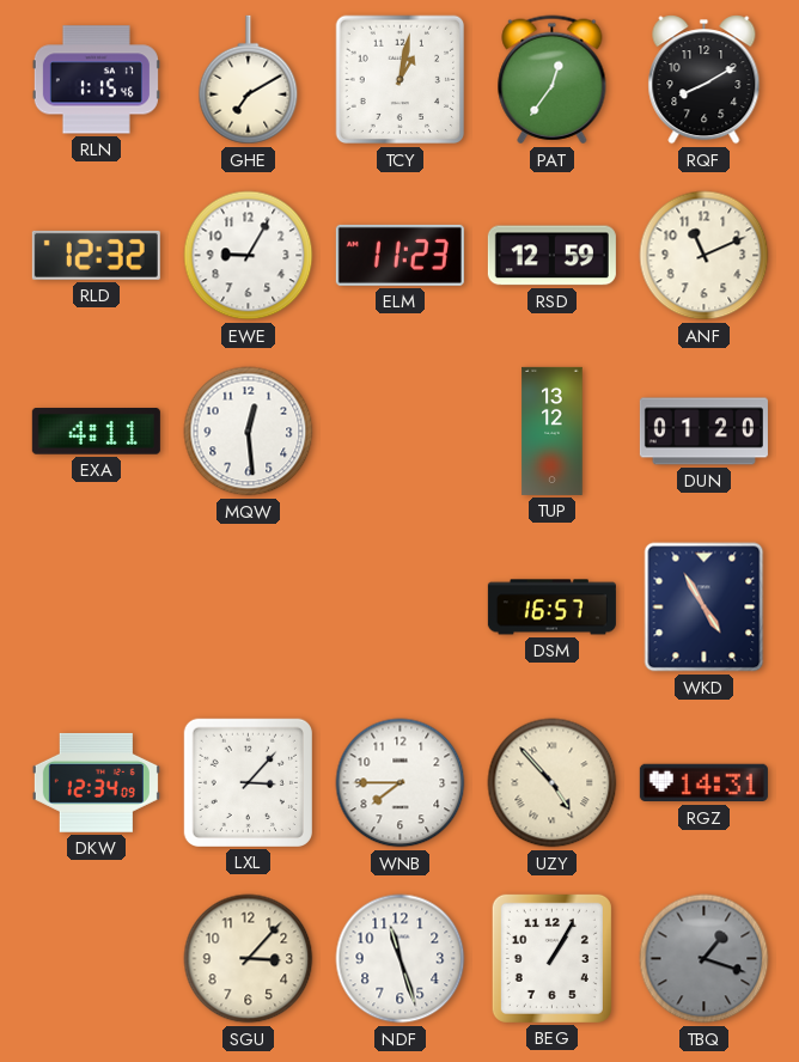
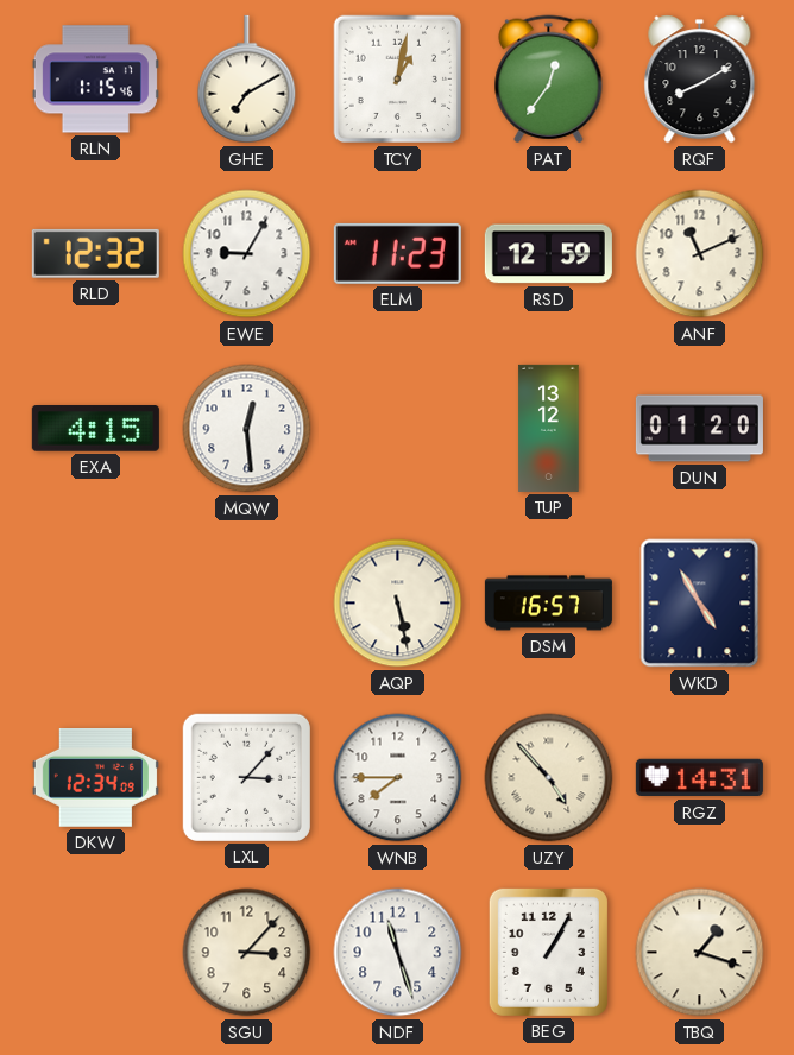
EXA: 4:11 -> 4:15
AQP: none -> 5:28
TBQ dial: grey -> cream
